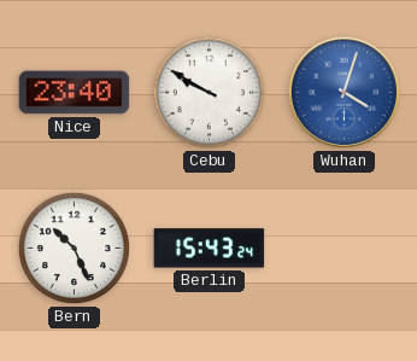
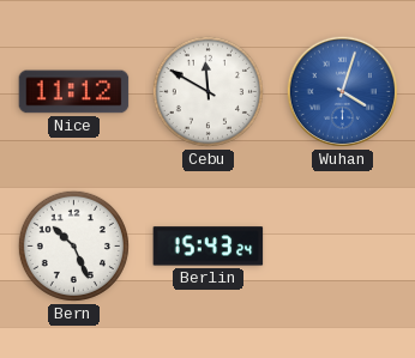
Nice: 23:40 -> 11:12
Cebu: 9:50 -> 11:50
